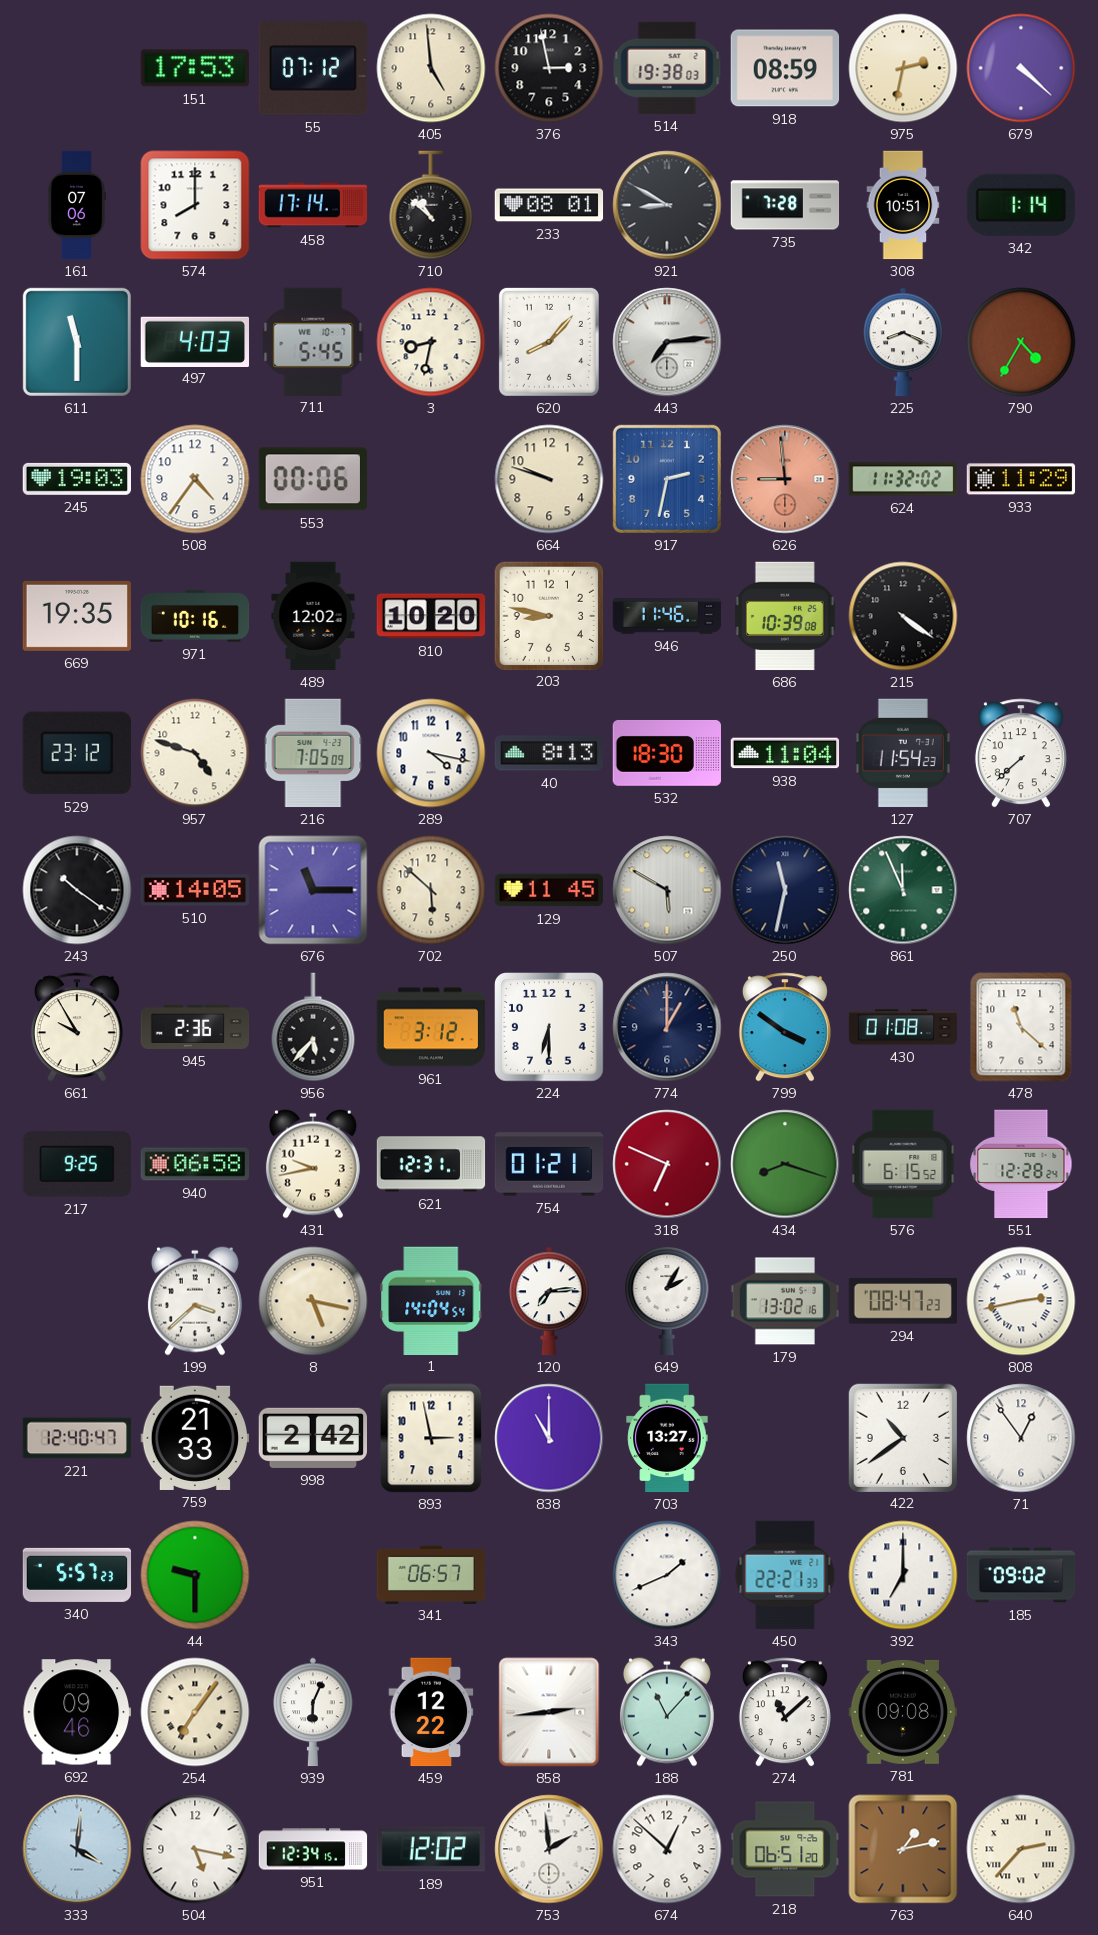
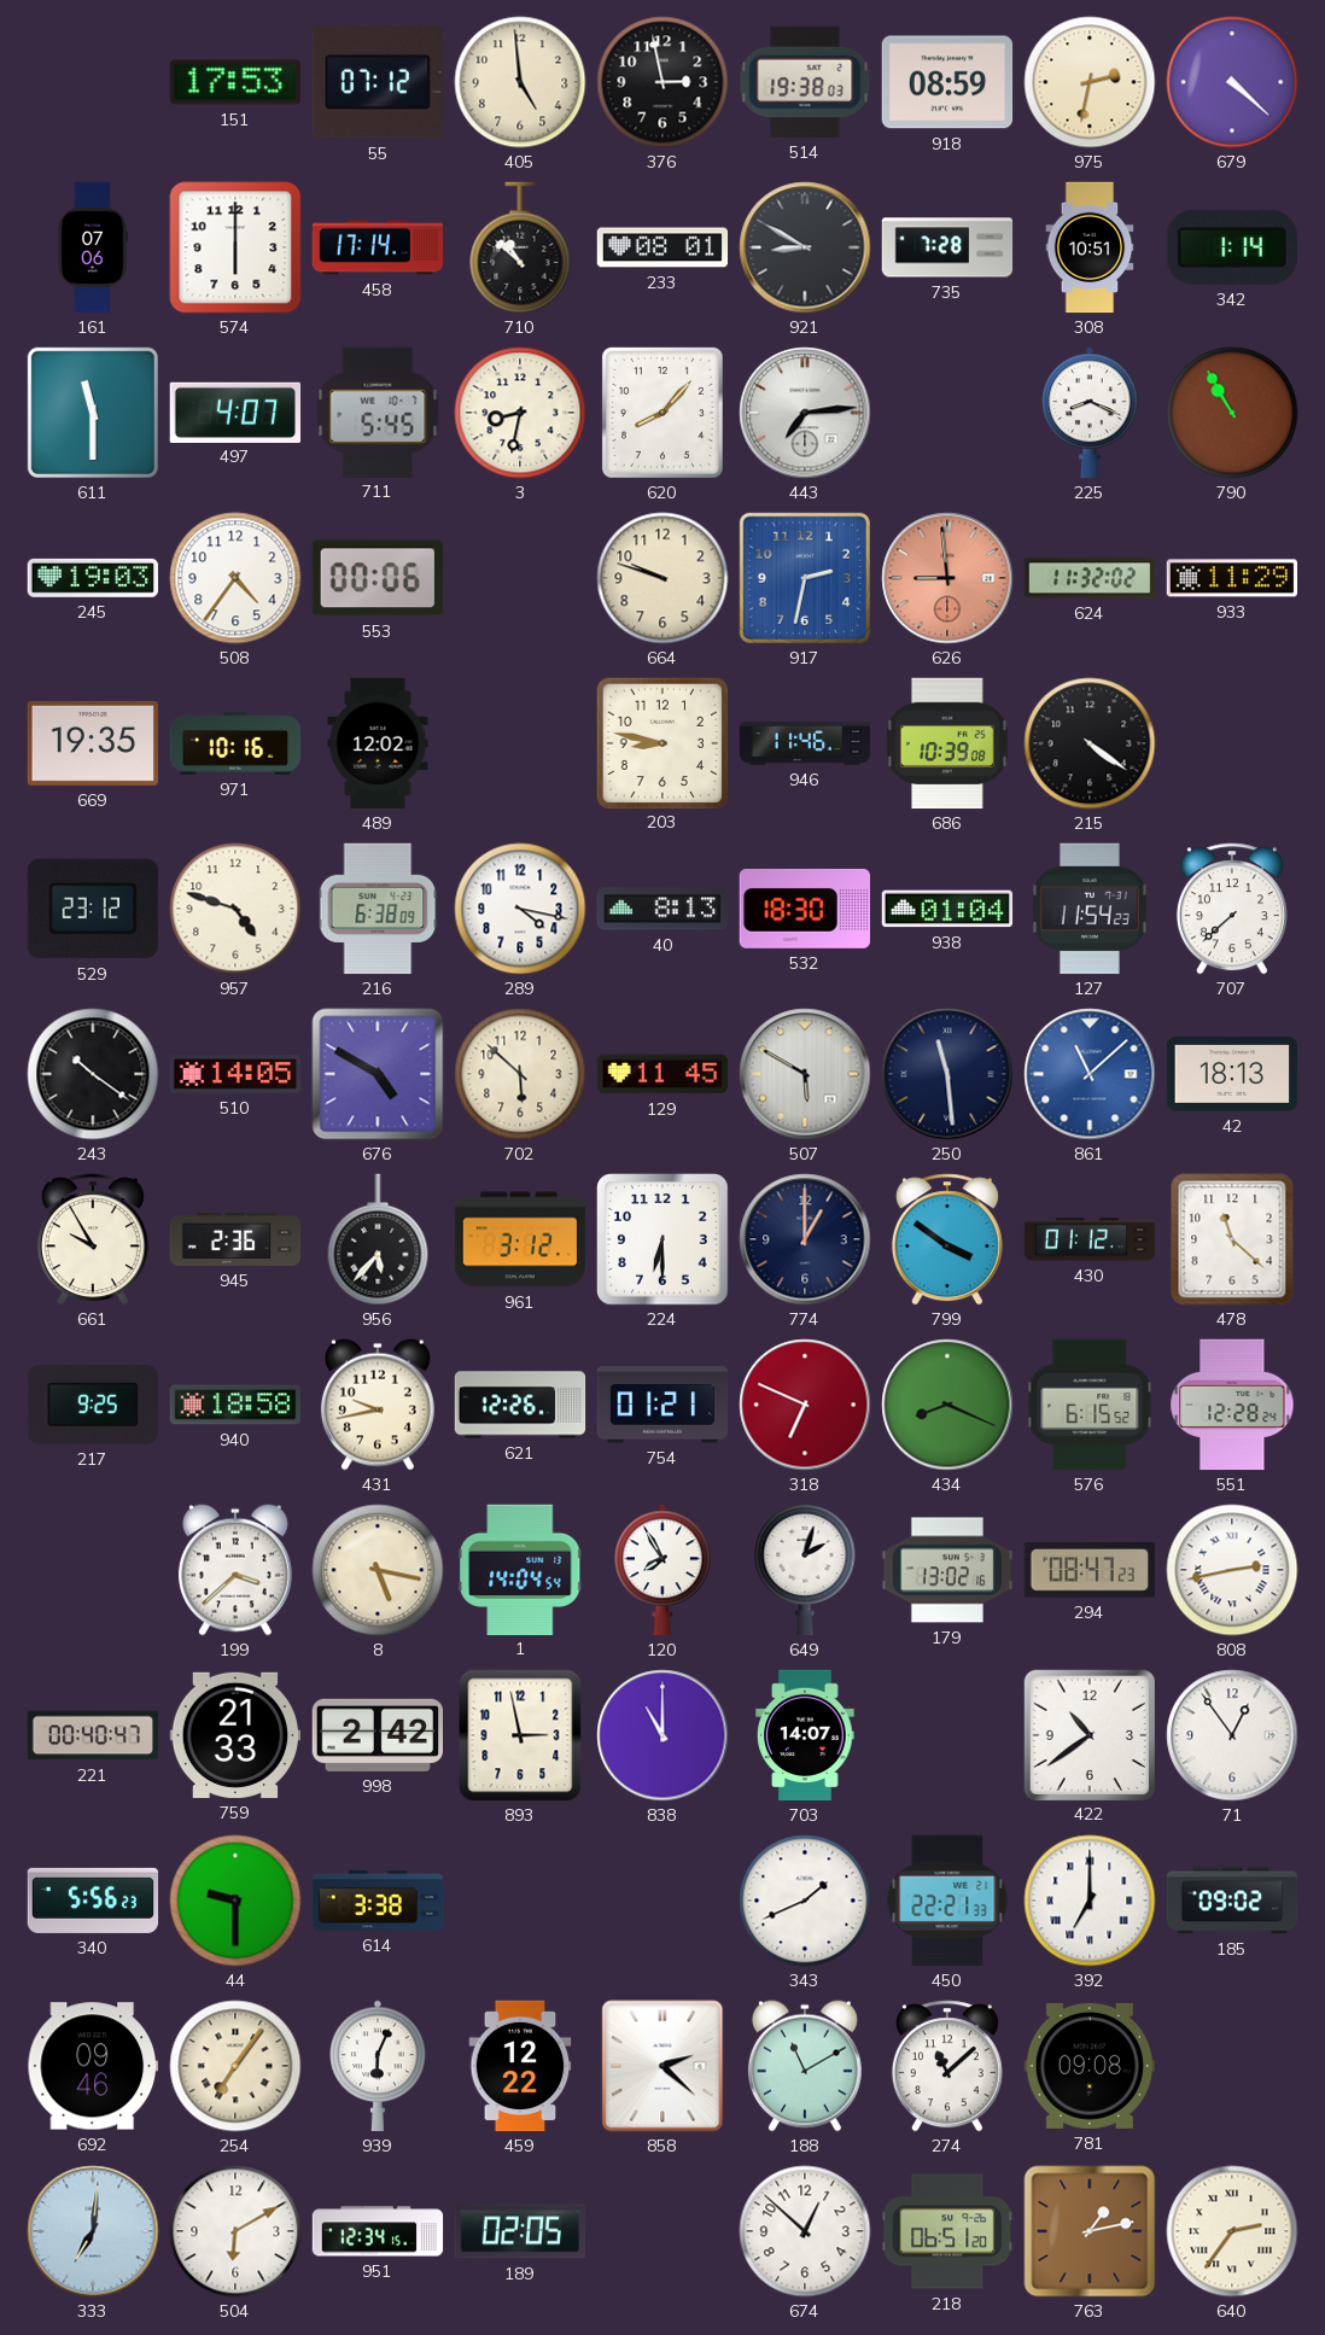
574: 8:00 -> 6:00
497: 4:03 -> 4:07
790: 4:35 -> 10:55
810: 10:20 -> none
216: 7:05 -> 6:38
938: 11:04 -> 01:04
676: 11:15 -> 4:50
250: 11:32 -> 11:29
861: 11:56 -> 11:08
861 dial: green -> blue
42: none -> 18:13
430: 01:08 -> 01:12
940: 06:58 -> 18:58
621: 12:31 -> 12:26
434: 8:18 -> 8:19
120: 7:14 -> 7:55
649: 2:05 -> 2:03
221: 12:40 -> 00:40
703: 13:27 -> 14:07
340: 5:57 -> 5:56
614: none -> 3:38
341: 06:57 -> none
858: 2:44 -> 2:22
188: 11:07 -> 11:10
333: 4:01 -> 7:01
504: 5:17 -> 6:10
189: 12:02 -> 02:05
753: 1:59 -> none
640: 2:37 -> 2:36
